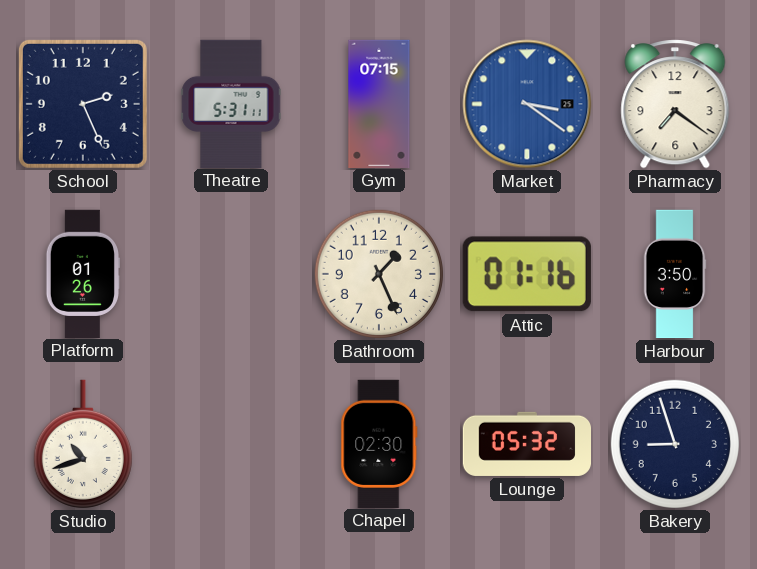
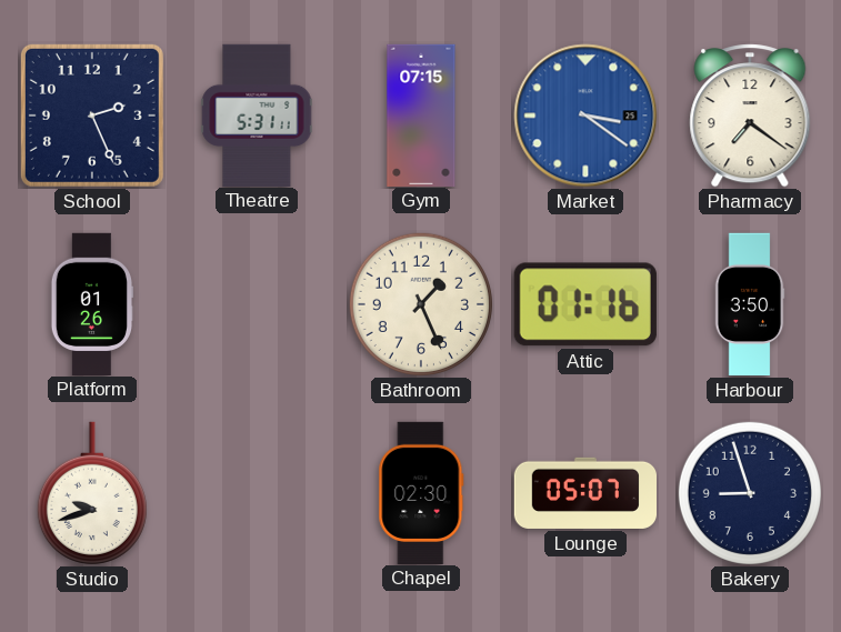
Studio: 10:42 -> 9:42
Lounge: 05:32 -> 05:07
